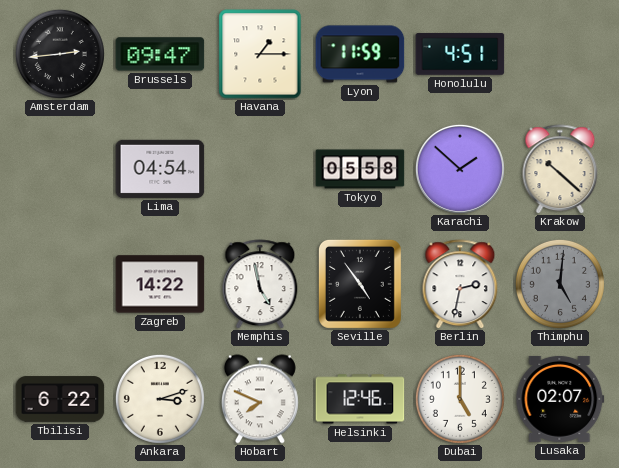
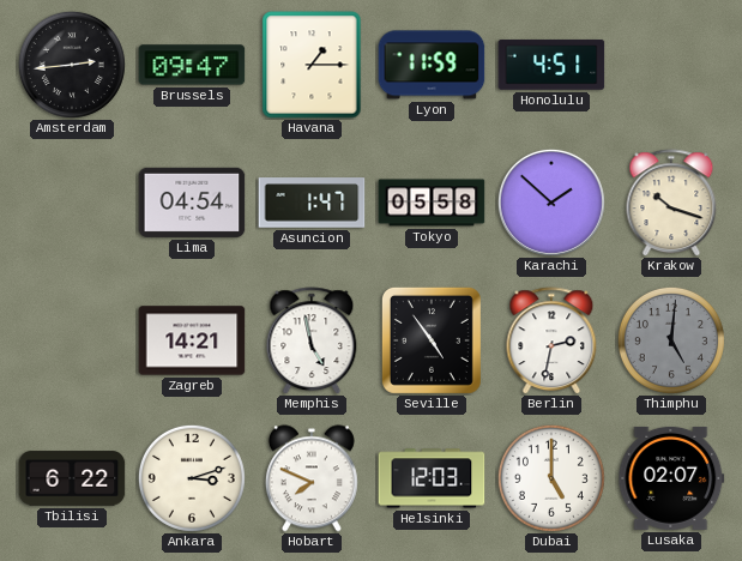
Asuncion: none -> 1:47
Krakow: 10:22 -> 10:18
Zagreb: 14:22 -> 14:21
Helsinki: 12:46 -> 12:03
